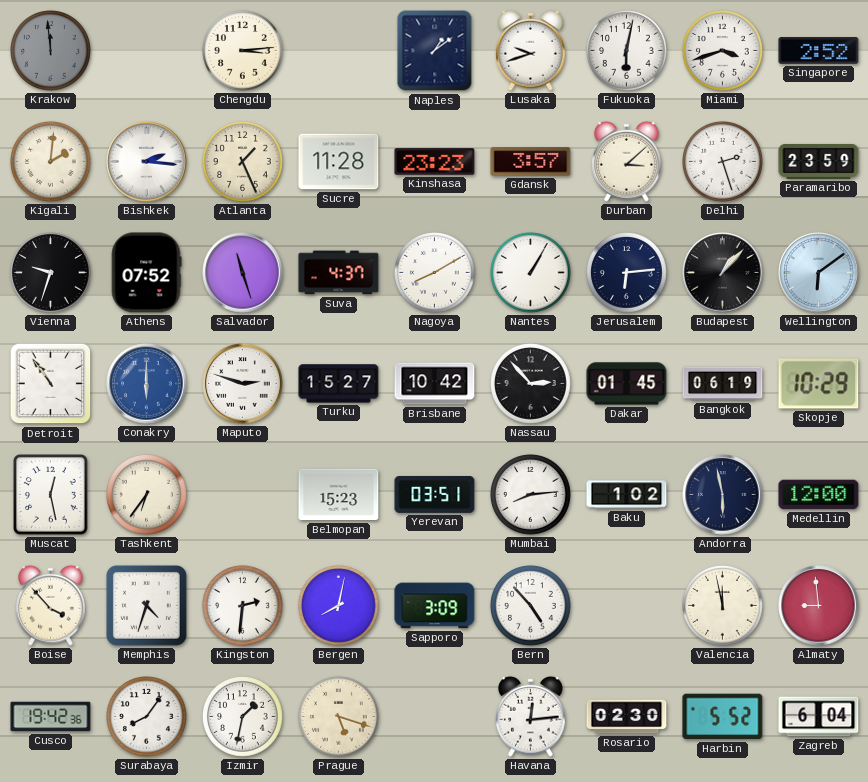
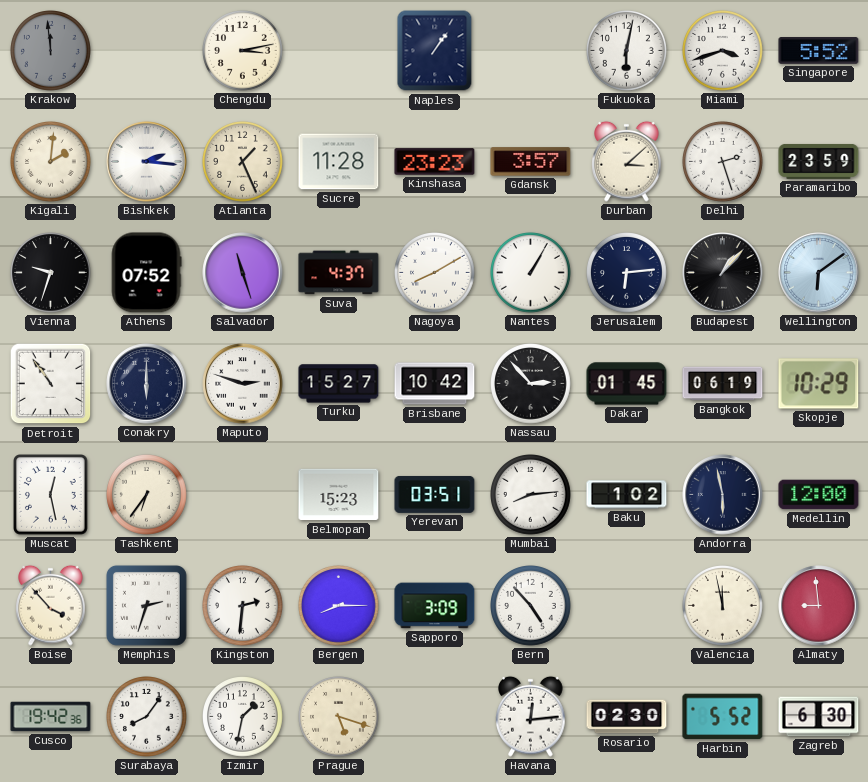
Chengdu: 3:14 -> 3:13
Naples: 1:09 -> 1:06
Lusaka: 9:42 -> none
Singapore: 2:52 -> 5:52
Conakry dial: blue -> navy
Memphis: 4:33 -> 2:33
Bergen: 8:02 -> 8:15
Zagreb: 6:04 -> 6:30
